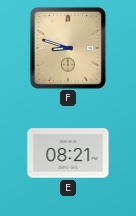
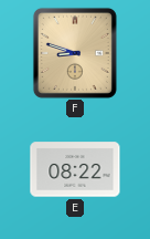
E: 08:21 -> 08:22
